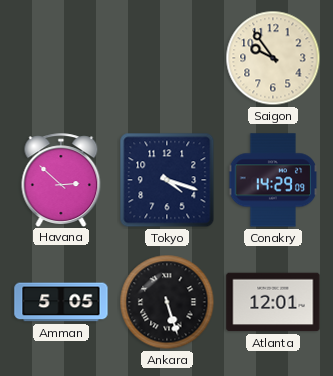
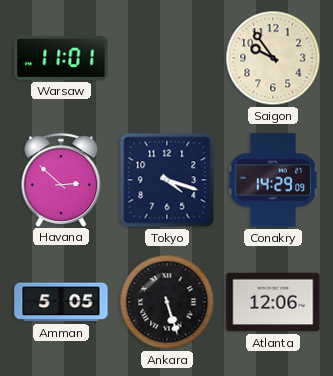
Warsaw: none -> 11:01
Atlanta: 12:01 -> 12:06
